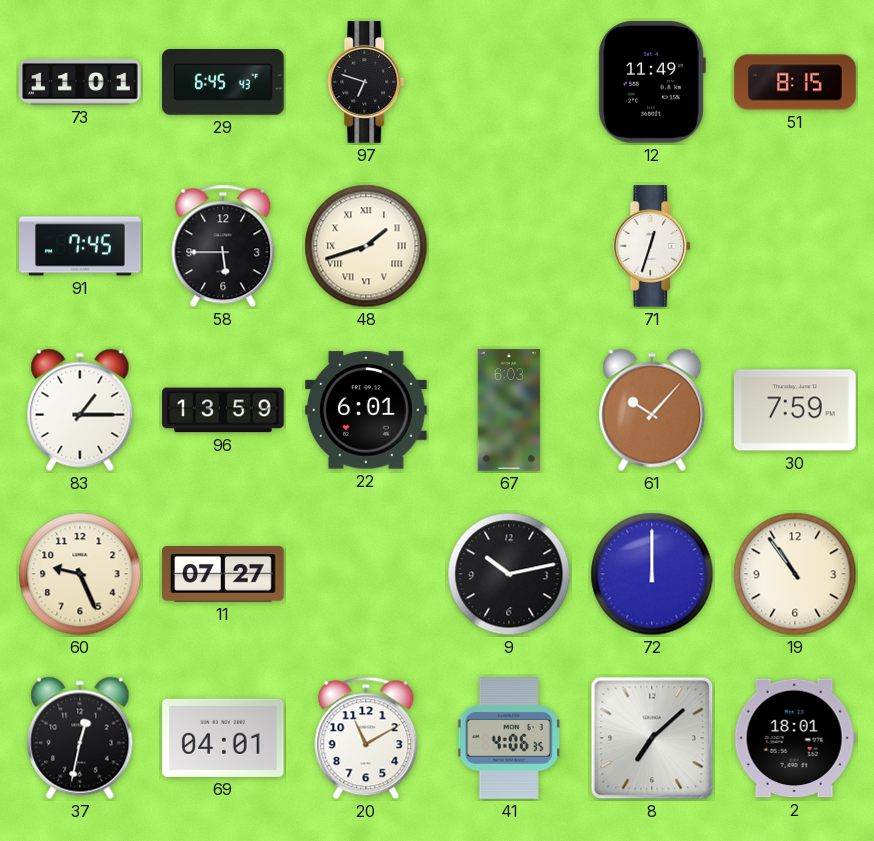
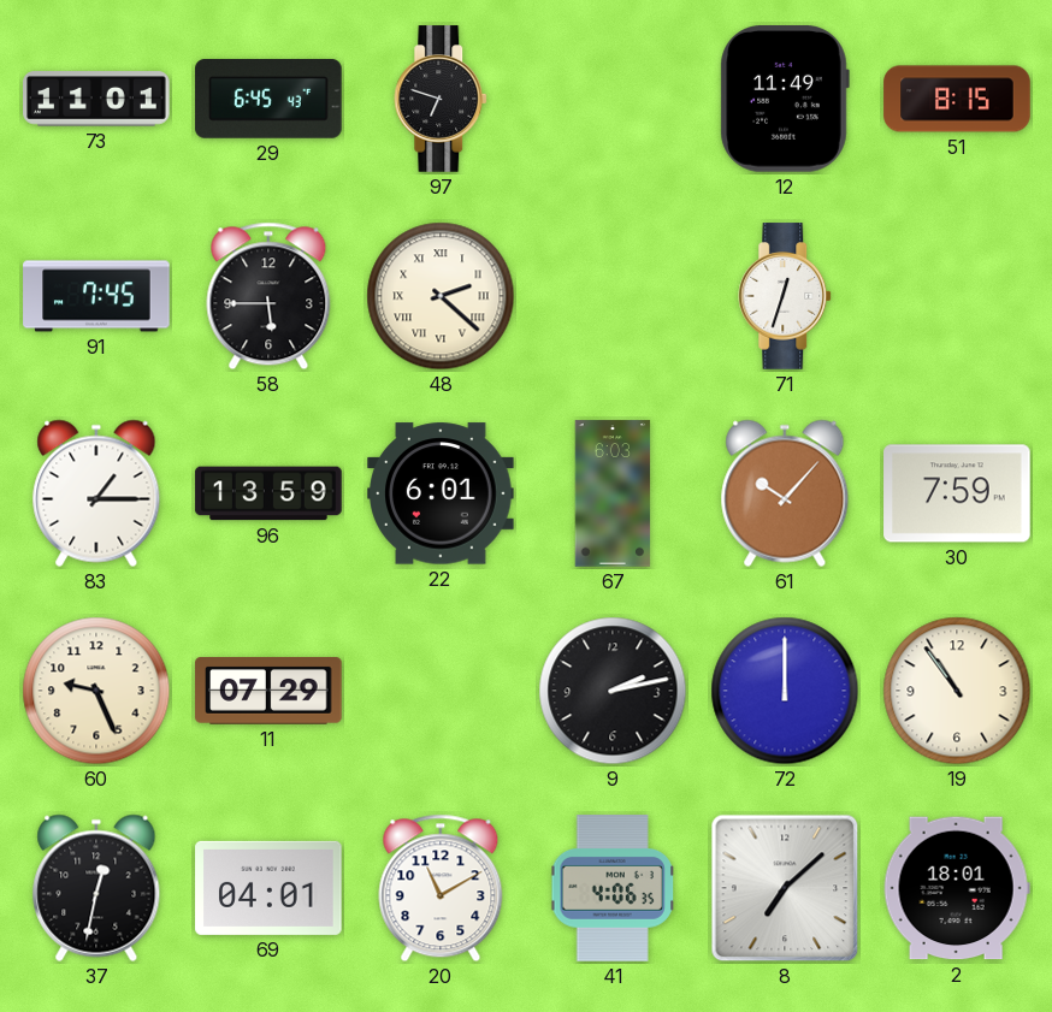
48: 1:42 -> 2:22
11: 07:27 -> 07:29
9: 10:13 -> 2:13
